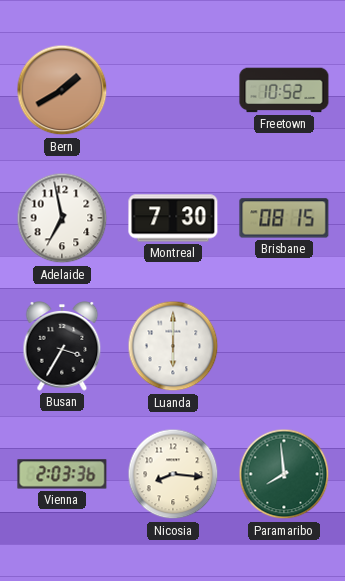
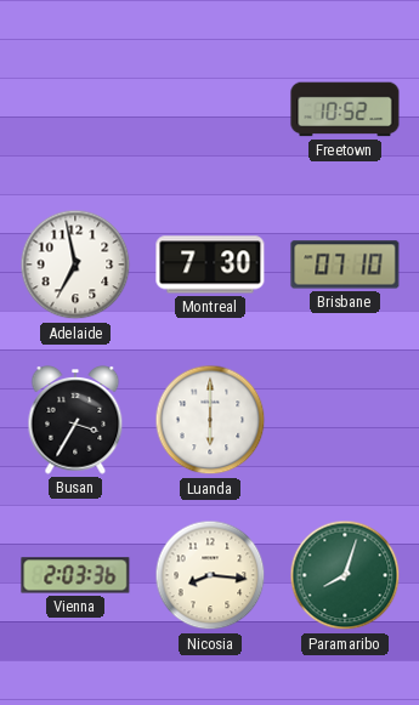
Bern: 1:40 -> none
Brisbane: 08:15 -> 07:10
Paramaribo: 7:59 -> 8:03
